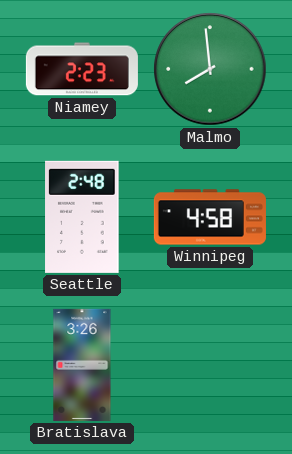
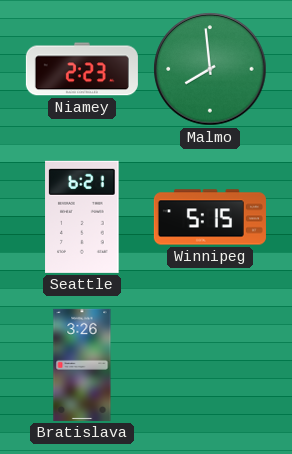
Seattle: 2:48 -> 6:21
Winnipeg: 4:58 -> 5:15
